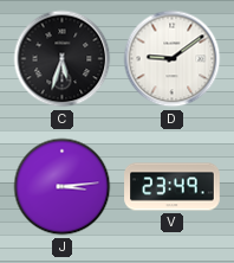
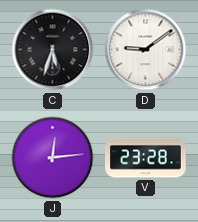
J: 3:14 -> 12:14
V: 23:49 -> 23:28
